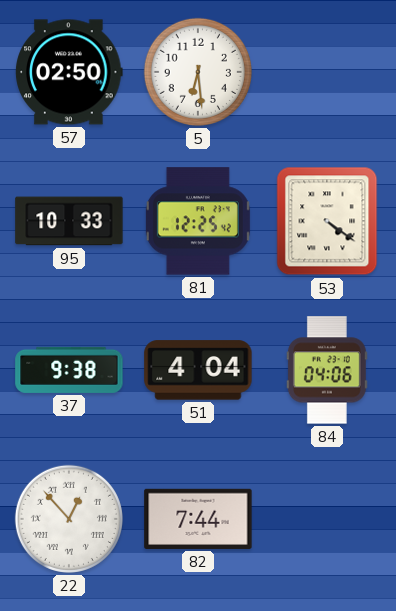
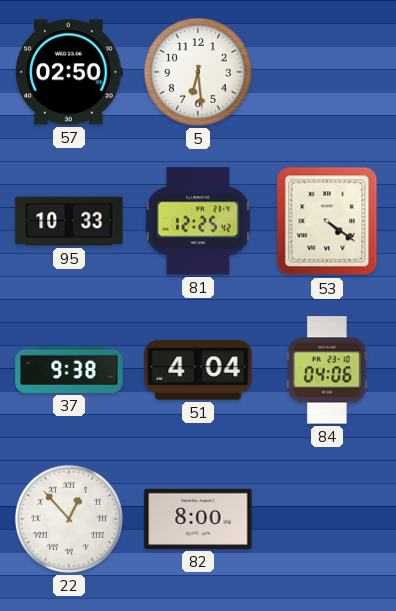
82: 7:44 -> 8:00
